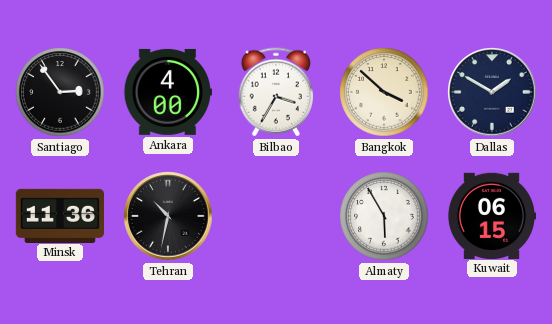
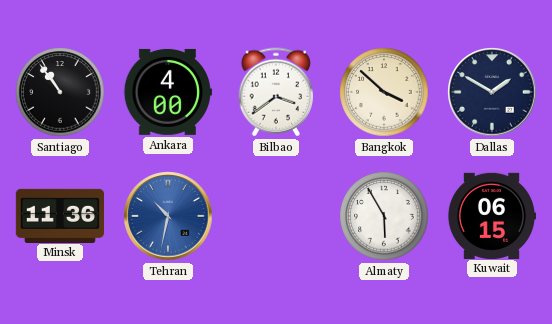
Santiago: 2:54 -> 10:54
Bilbao: 3:35 -> 3:39
Tehran dial: black -> blue
